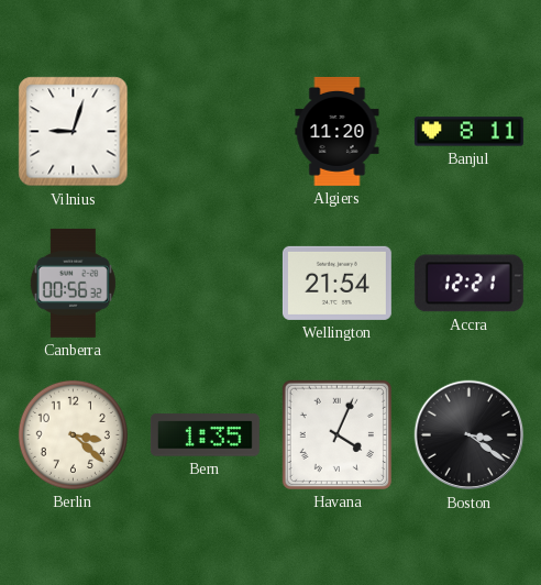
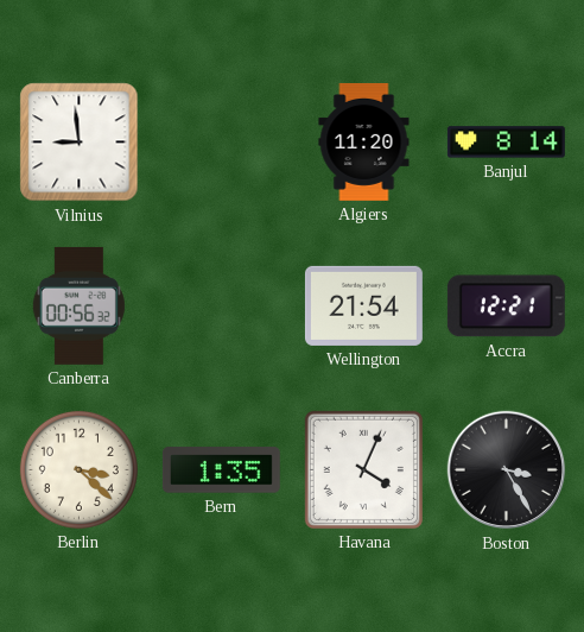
Vilnius: 9:03 -> 8:59
Banjul: 8:11 -> 8:14
Boston: 3:21 -> 3:25
